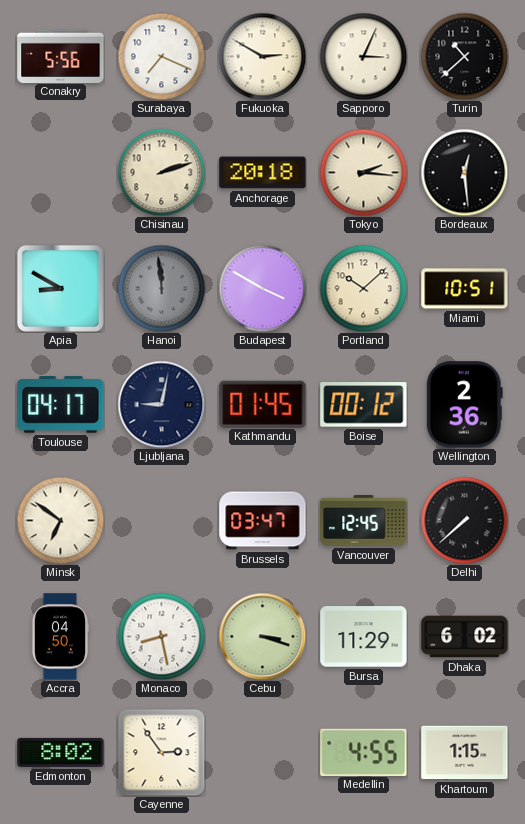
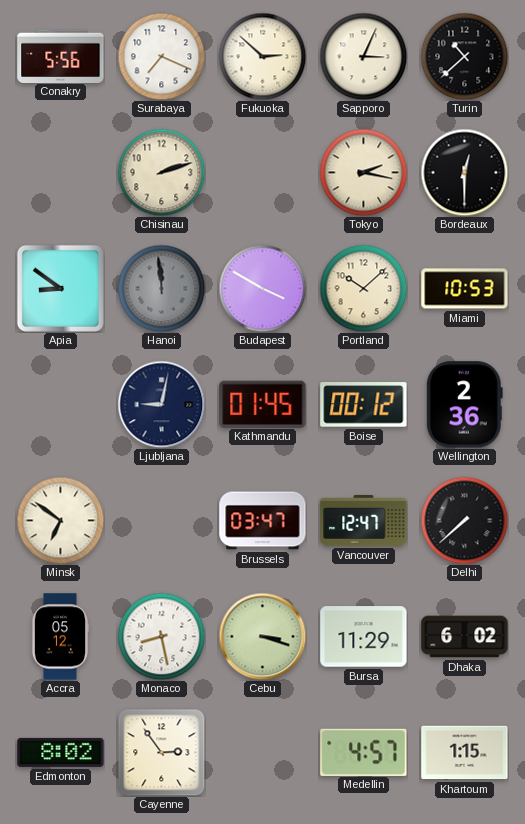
Fukuoka: 2:50 -> 2:52
Anchorage: 20:18 -> none
Tokyo: 2:16 -> 2:17
Bordeaux: 12:29 -> 12:30
Apia: 8:50 -> 8:51
Miami: 10:51 -> 10:53
Toulouse: 04:17 -> none
Vancouver: 12:45 -> 12:47
Accra: 04:50 -> 05:12
Medellin: 4:55 -> 4:57
